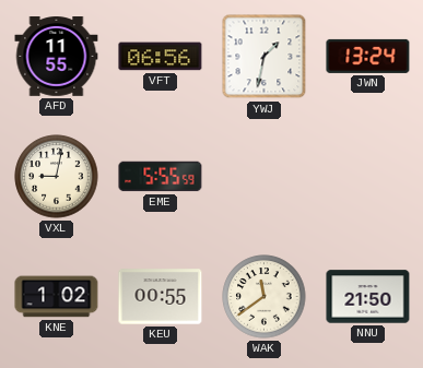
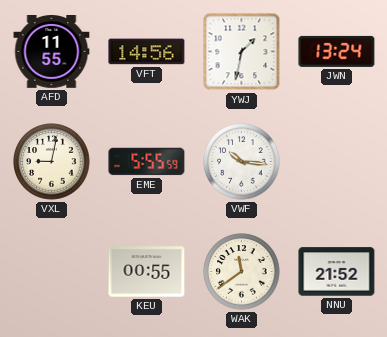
VFT: 06:56 -> 14:56
VWF: none -> 10:16
KNE: 1:02 -> none
NNU: 21:50 -> 21:52
